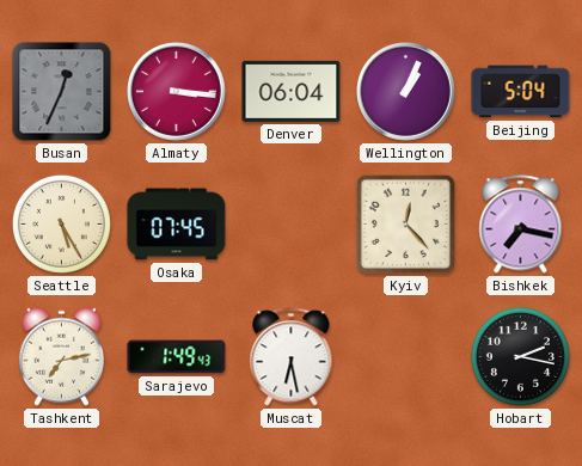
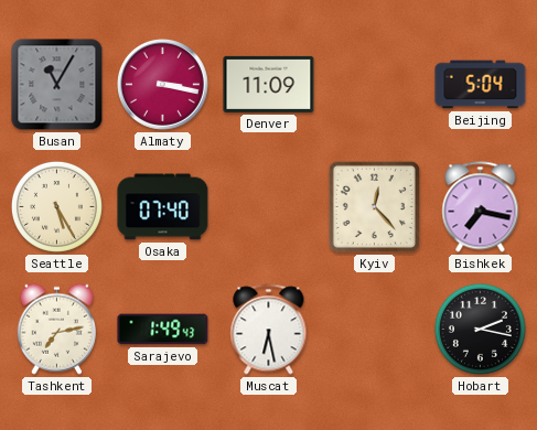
Busan: 12:34 -> 11:05
Almaty: 3:16 -> 3:17
Denver: 06:04 -> 11:09
Wellington: 1:04 -> none
Osaka: 07:45 -> 07:40
